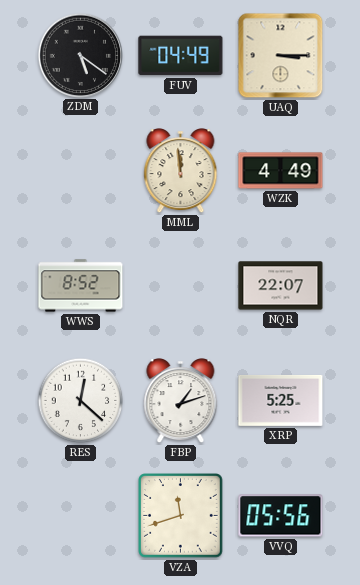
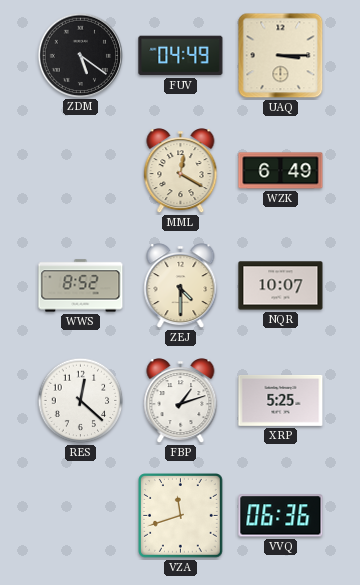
MML: 11:59 -> 12:20
WZK: 4:49 -> 6:49
ZEJ: none -> 4:30
NQR: 22:07 -> 10:07
VVQ: 05:56 -> 06:36
